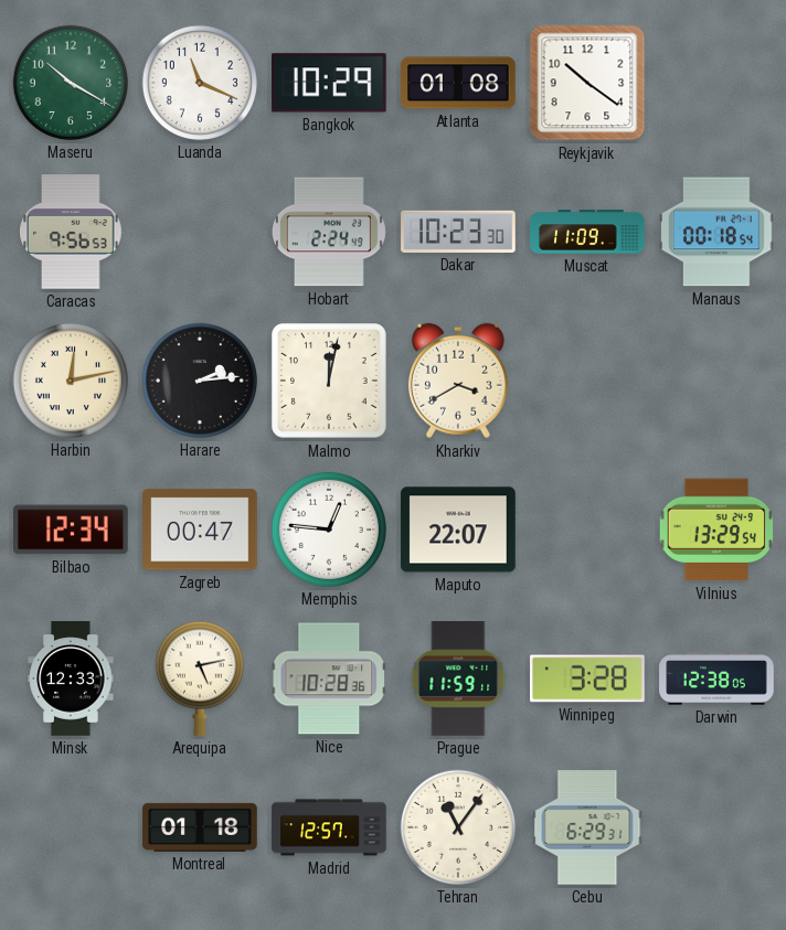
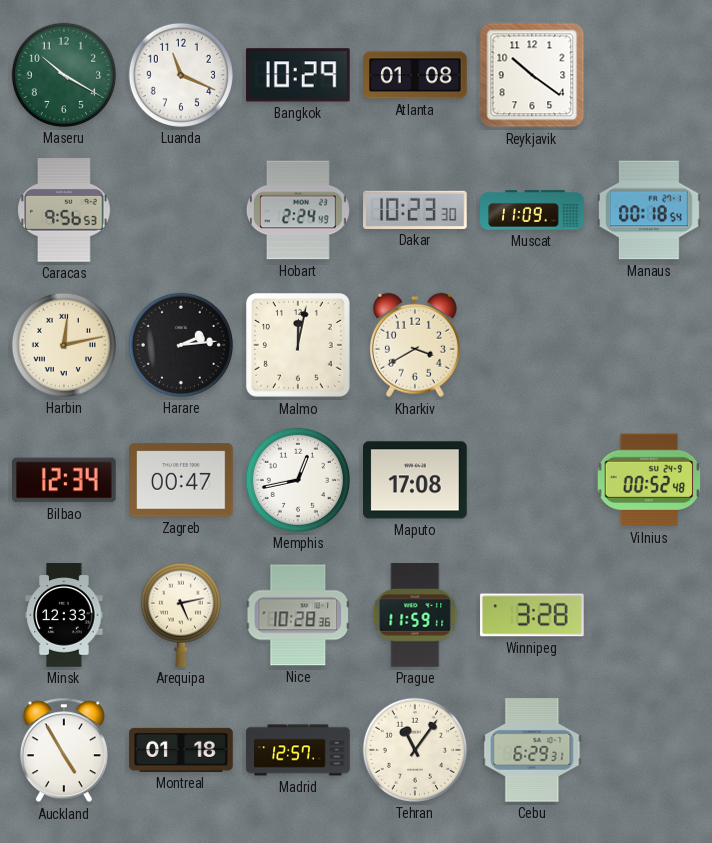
Memphis: 12:46 -> 12:43
Maputo: 22:07 -> 17:08
Vilnius: 13:29 -> 00:52
Darwin: 12:38 -> none
Auckland: none -> 4:55
